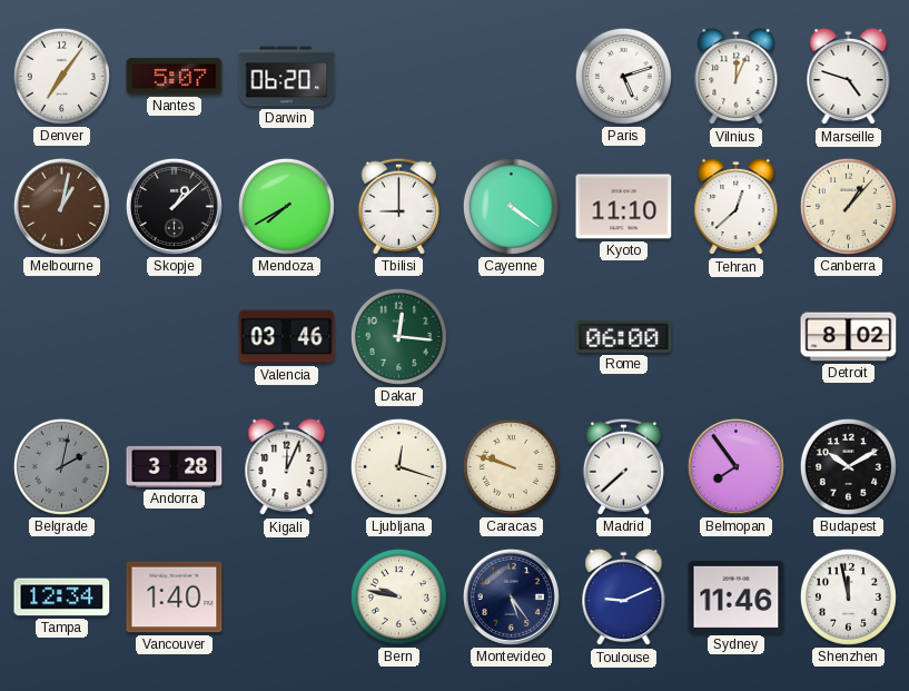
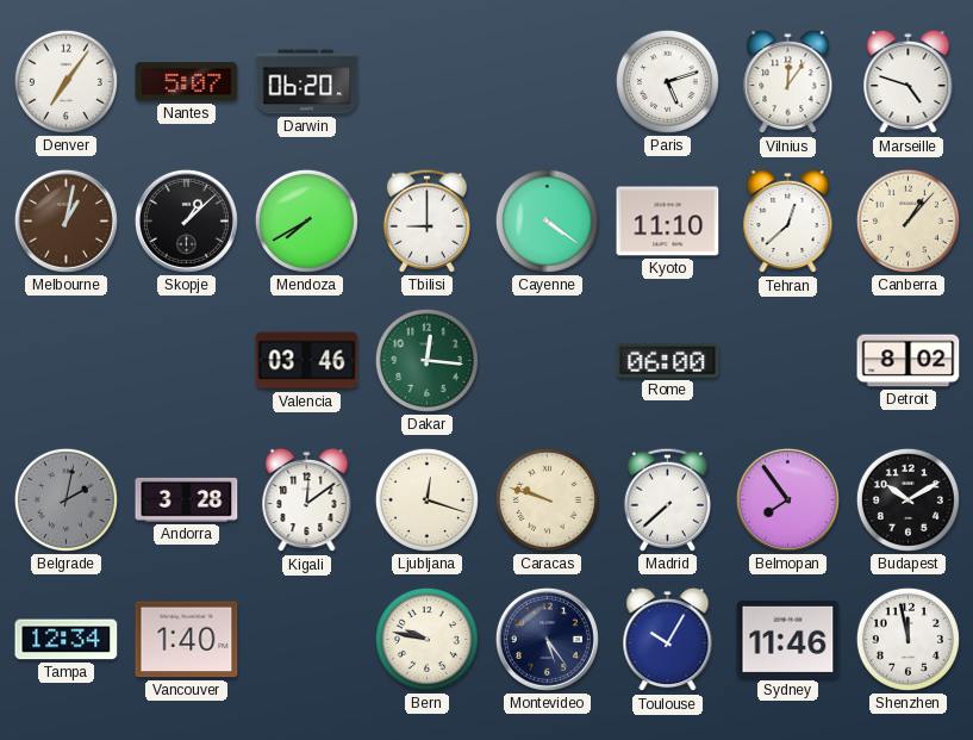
Vilnius: 12:04 -> 12:06
Kigali: 12:04 -> 12:09
Toulouse: 9:11 -> 10:05
